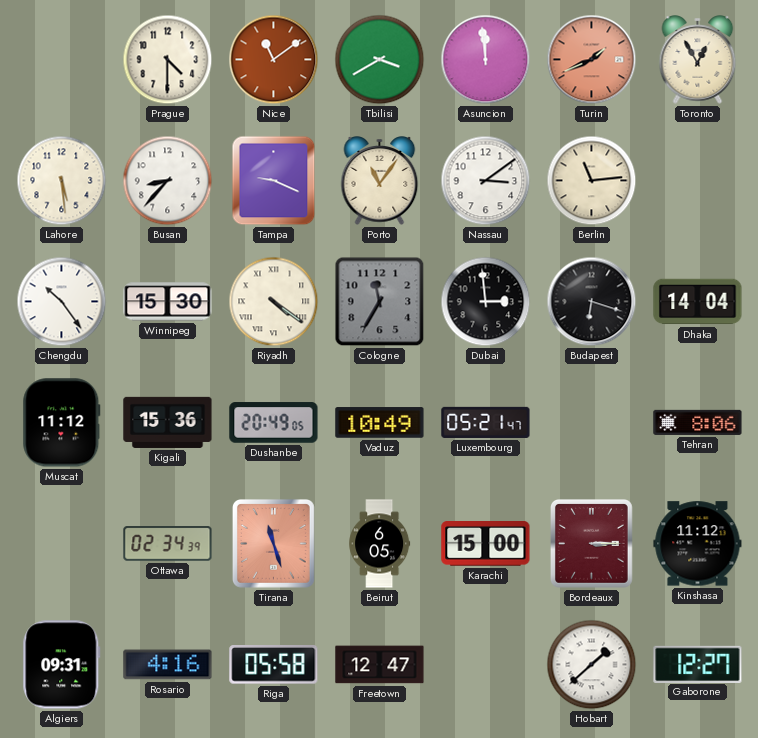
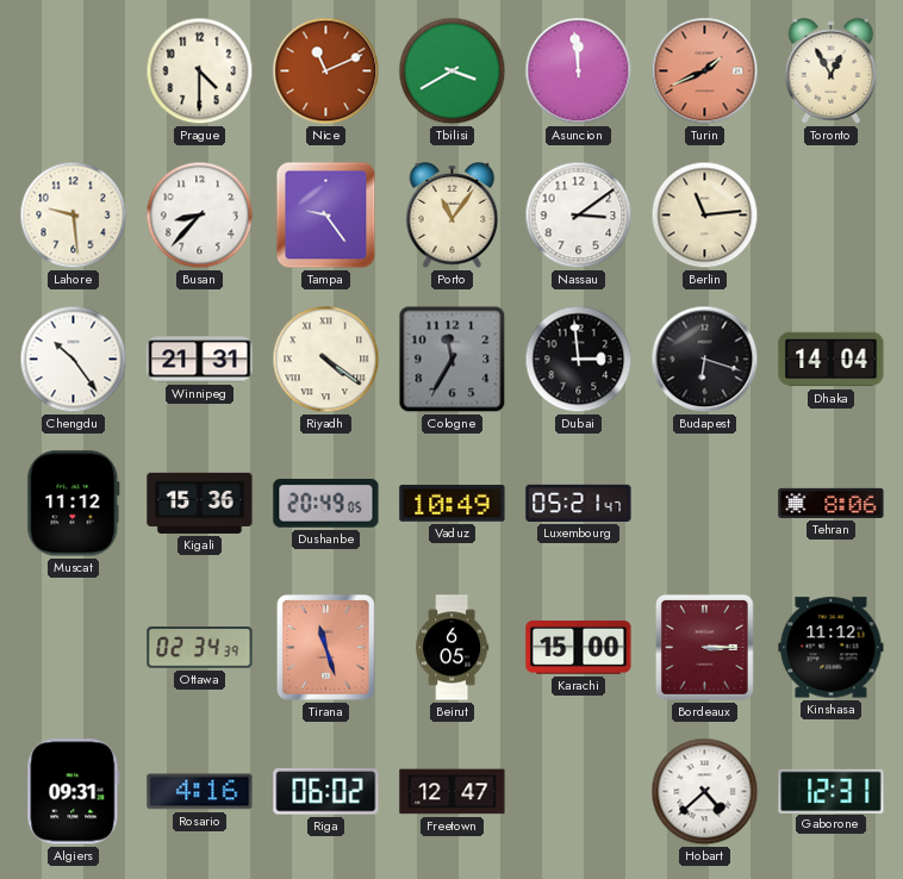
Nice: 11:09 -> 11:11
Lahore: 5:29 -> 9:29
Tampa: 9:19 -> 9:24
Winnipeg: 15:30 -> 21:31
Riga: 05:58 -> 06:02
Hobart: 1:38 -> 4:38
Gaborone: 12:27 -> 12:31
